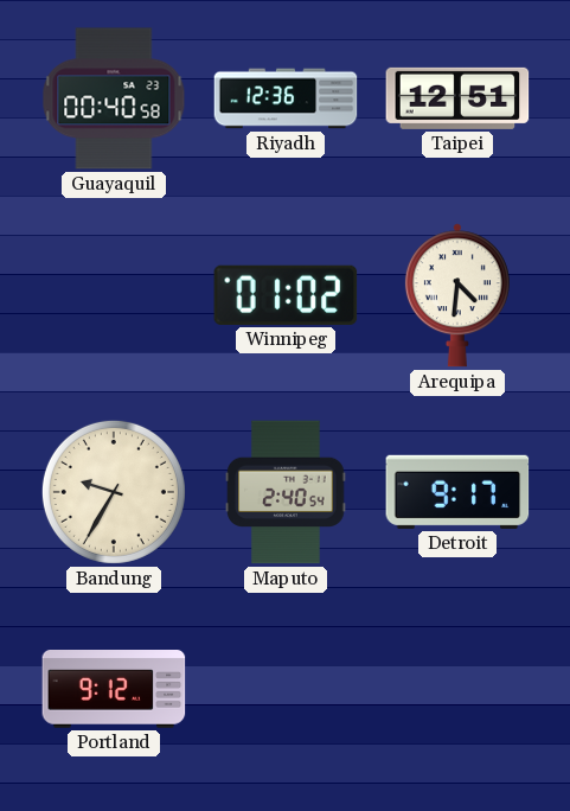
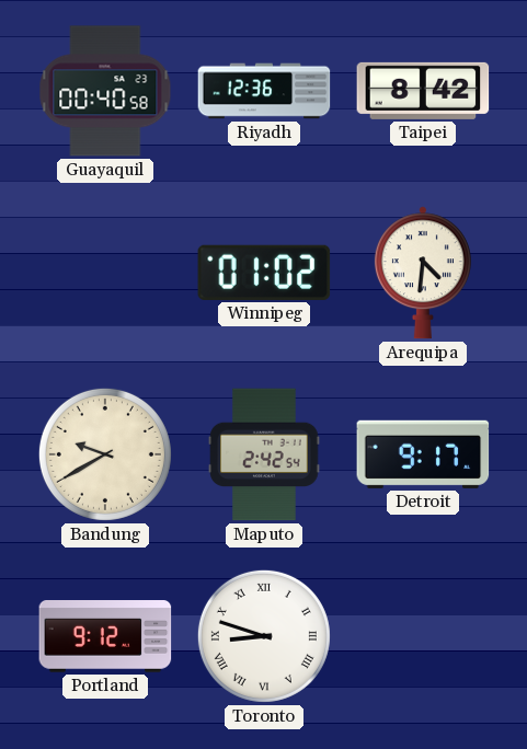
Taipei: 12:51 -> 8:42
Bandung: 9:35 -> 9:40
Maputo: 2:40 -> 2:42
Toronto: none -> 8:48
